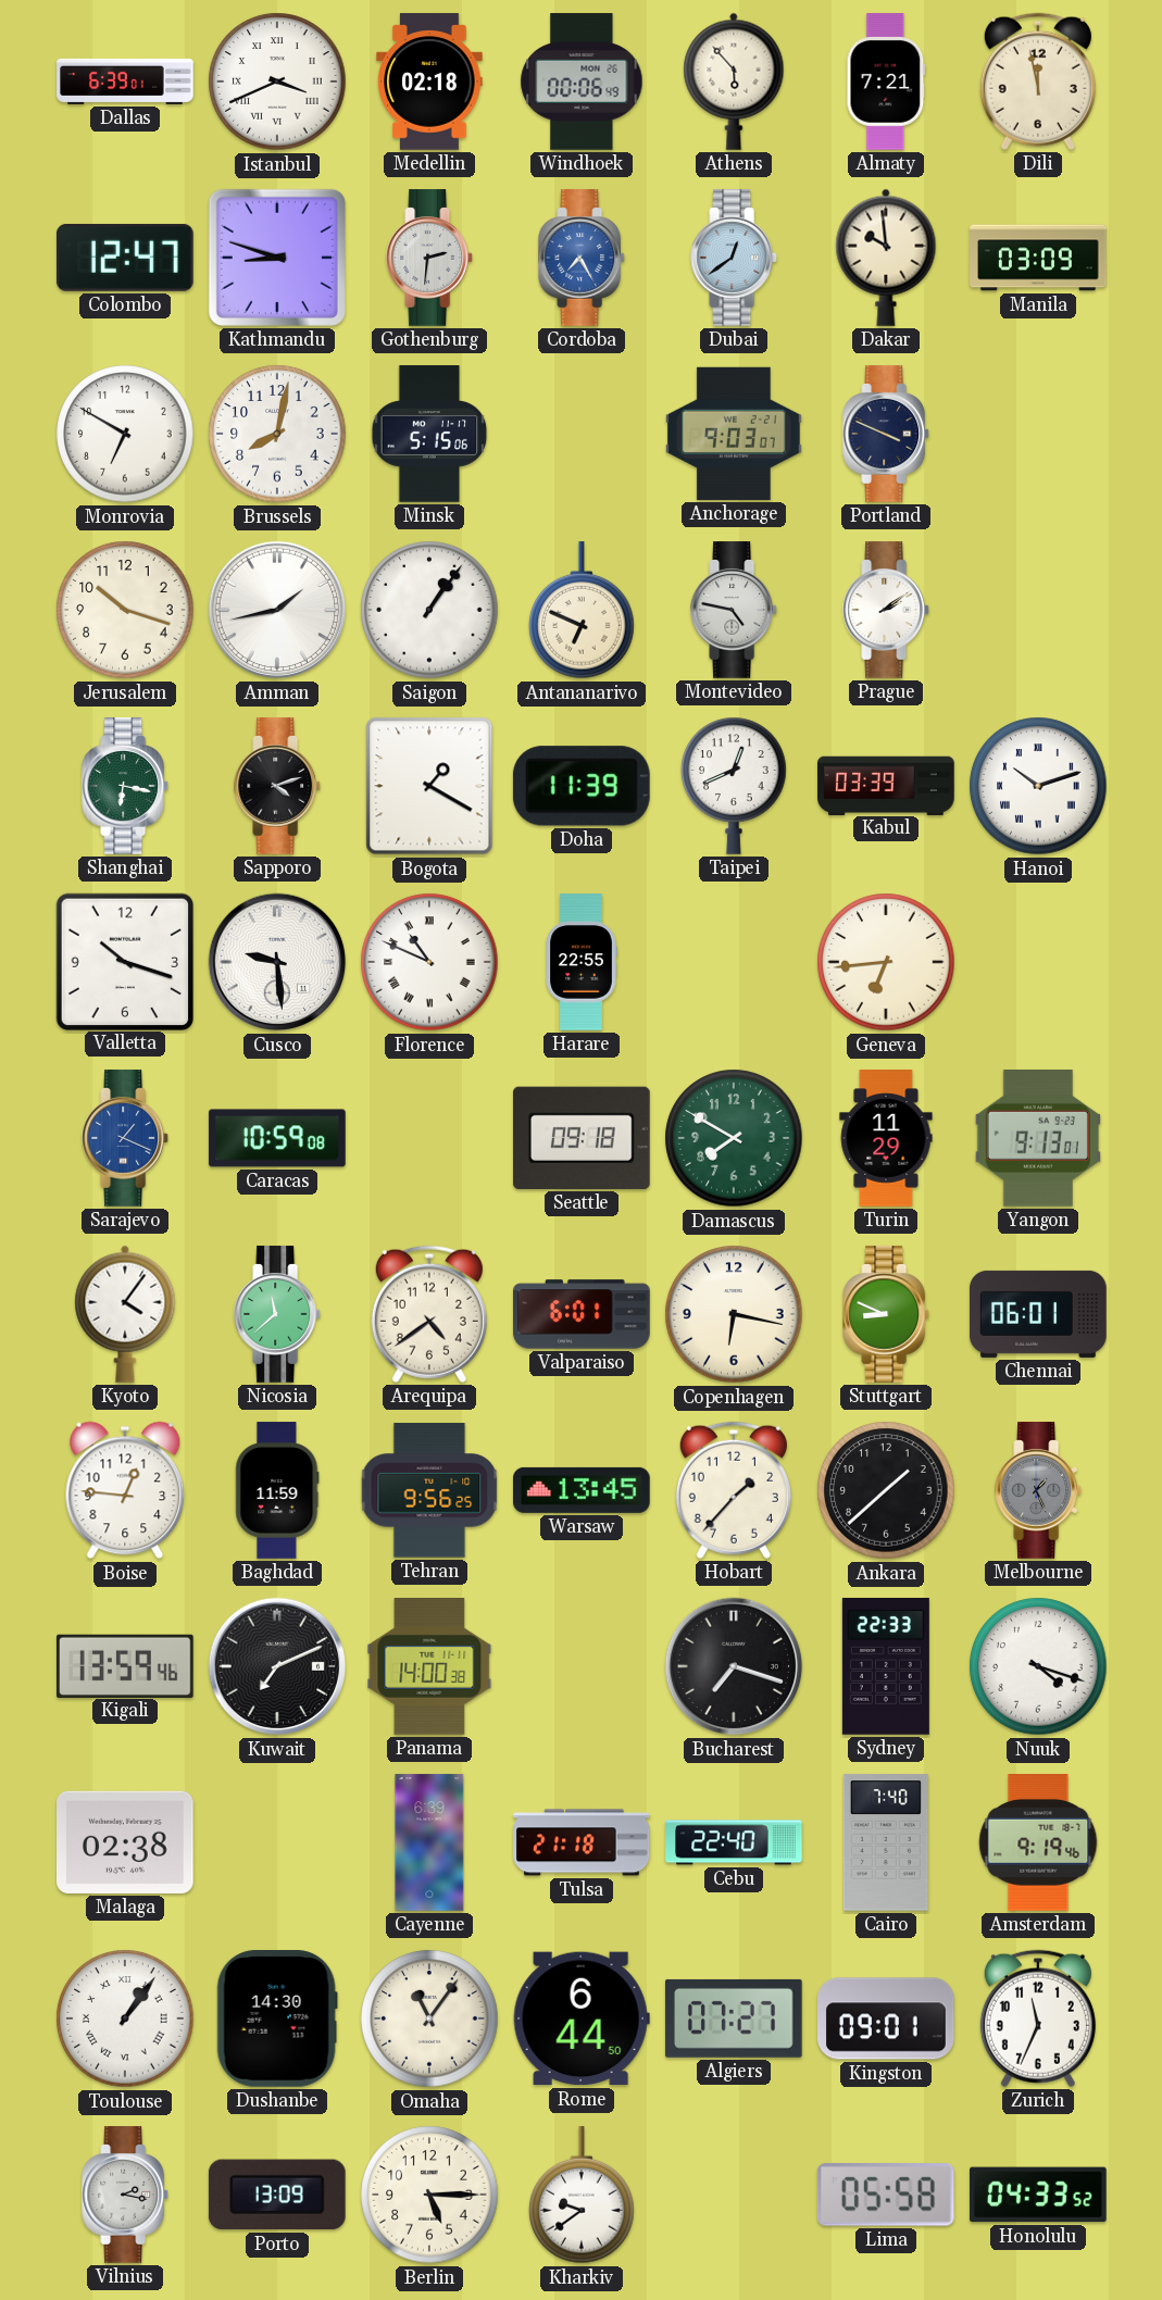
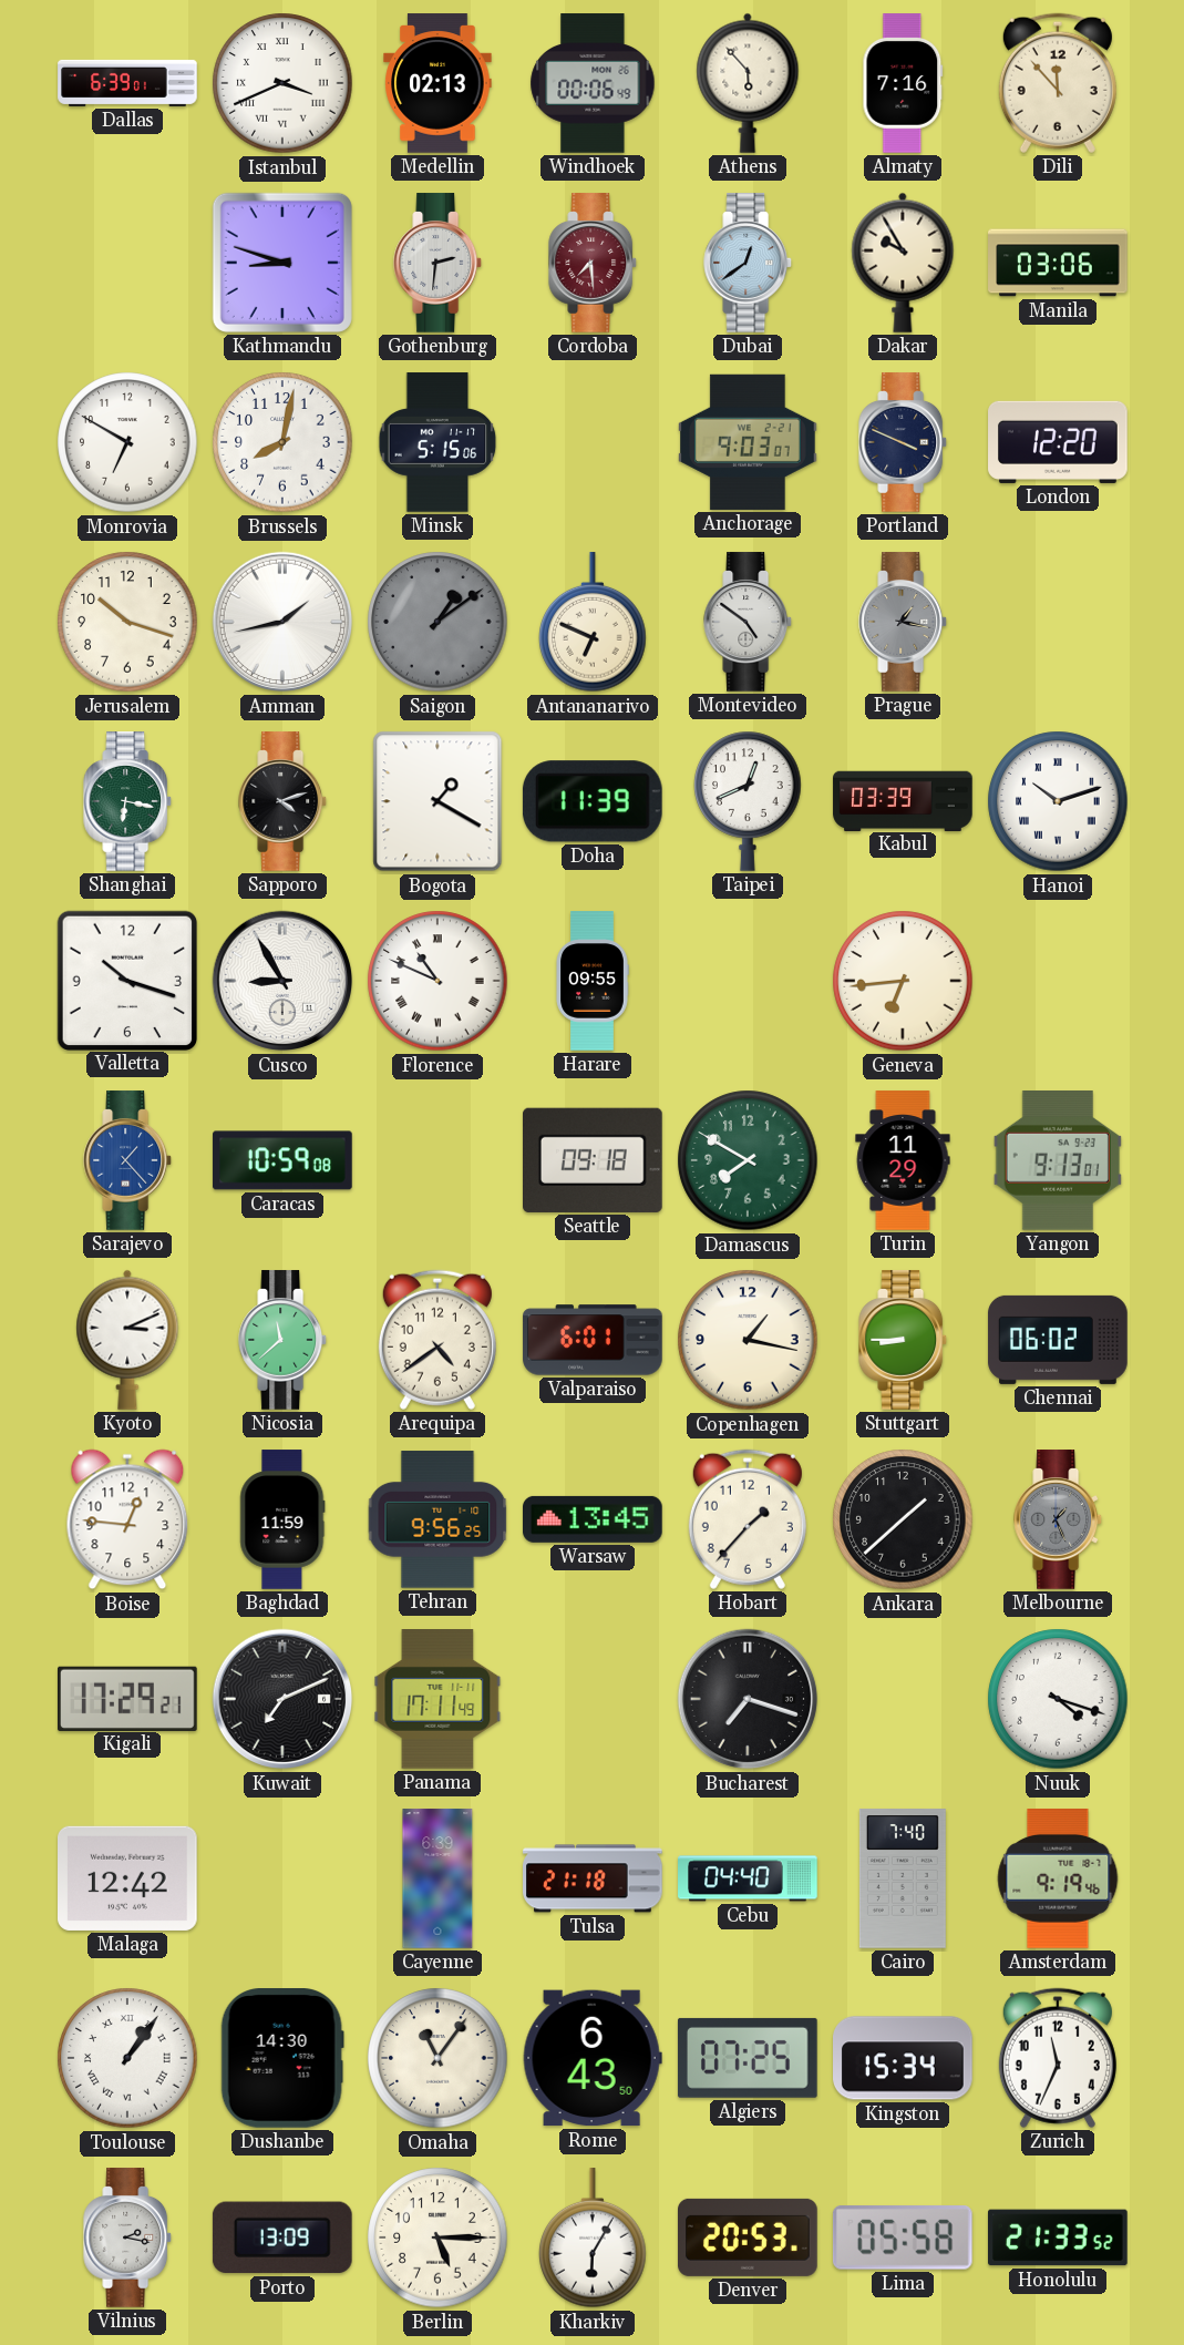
Medellin: 02:18 -> 02:13
Almaty: 7:21 -> 7:16
Dili: 11:58 -> 11:53
Colombo: 12:47 -> none
Cordoba: 7:25 -> 7:29
Cordoba dial: blue -> burgundy
Dakar: 9:59 -> 9:55
Manila: 03:09 -> 03:06
London: none -> 12:20
Saigon: 1:06 -> 1:09
Saigon dial: white -> grey
Montevideo: 4:47 -> 4:51
Prague: 2:09 -> 1:17
Prague dial: white -> grey
Cusco: 9:29 -> 8:55
Harare: 22:55 -> 09:55
Sarajevo: 1:19 -> 1:23
Kyoto: 4:06 -> 3:11
Copenhagen: 6:17 -> 1:17
Stuttgart: 8:49 -> 8:45
Chennai: 06:01 -> 06:02
Kigali: 13:59 -> 17:29
Panama: 14:00 -> 17:11
Sydney: 22:33 -> none
Malaga: 02:38 -> 12:42
Cebu: 22:40 -> 04:40
Rome: 6:44 -> 6:43
Algiers: 07:27 -> 07:25
Kingston: 09:01 -> 15:34
Kharkiv: 9:39 -> 6:05
Denver: none -> 20:53
Honolulu: 04:33 -> 21:33
